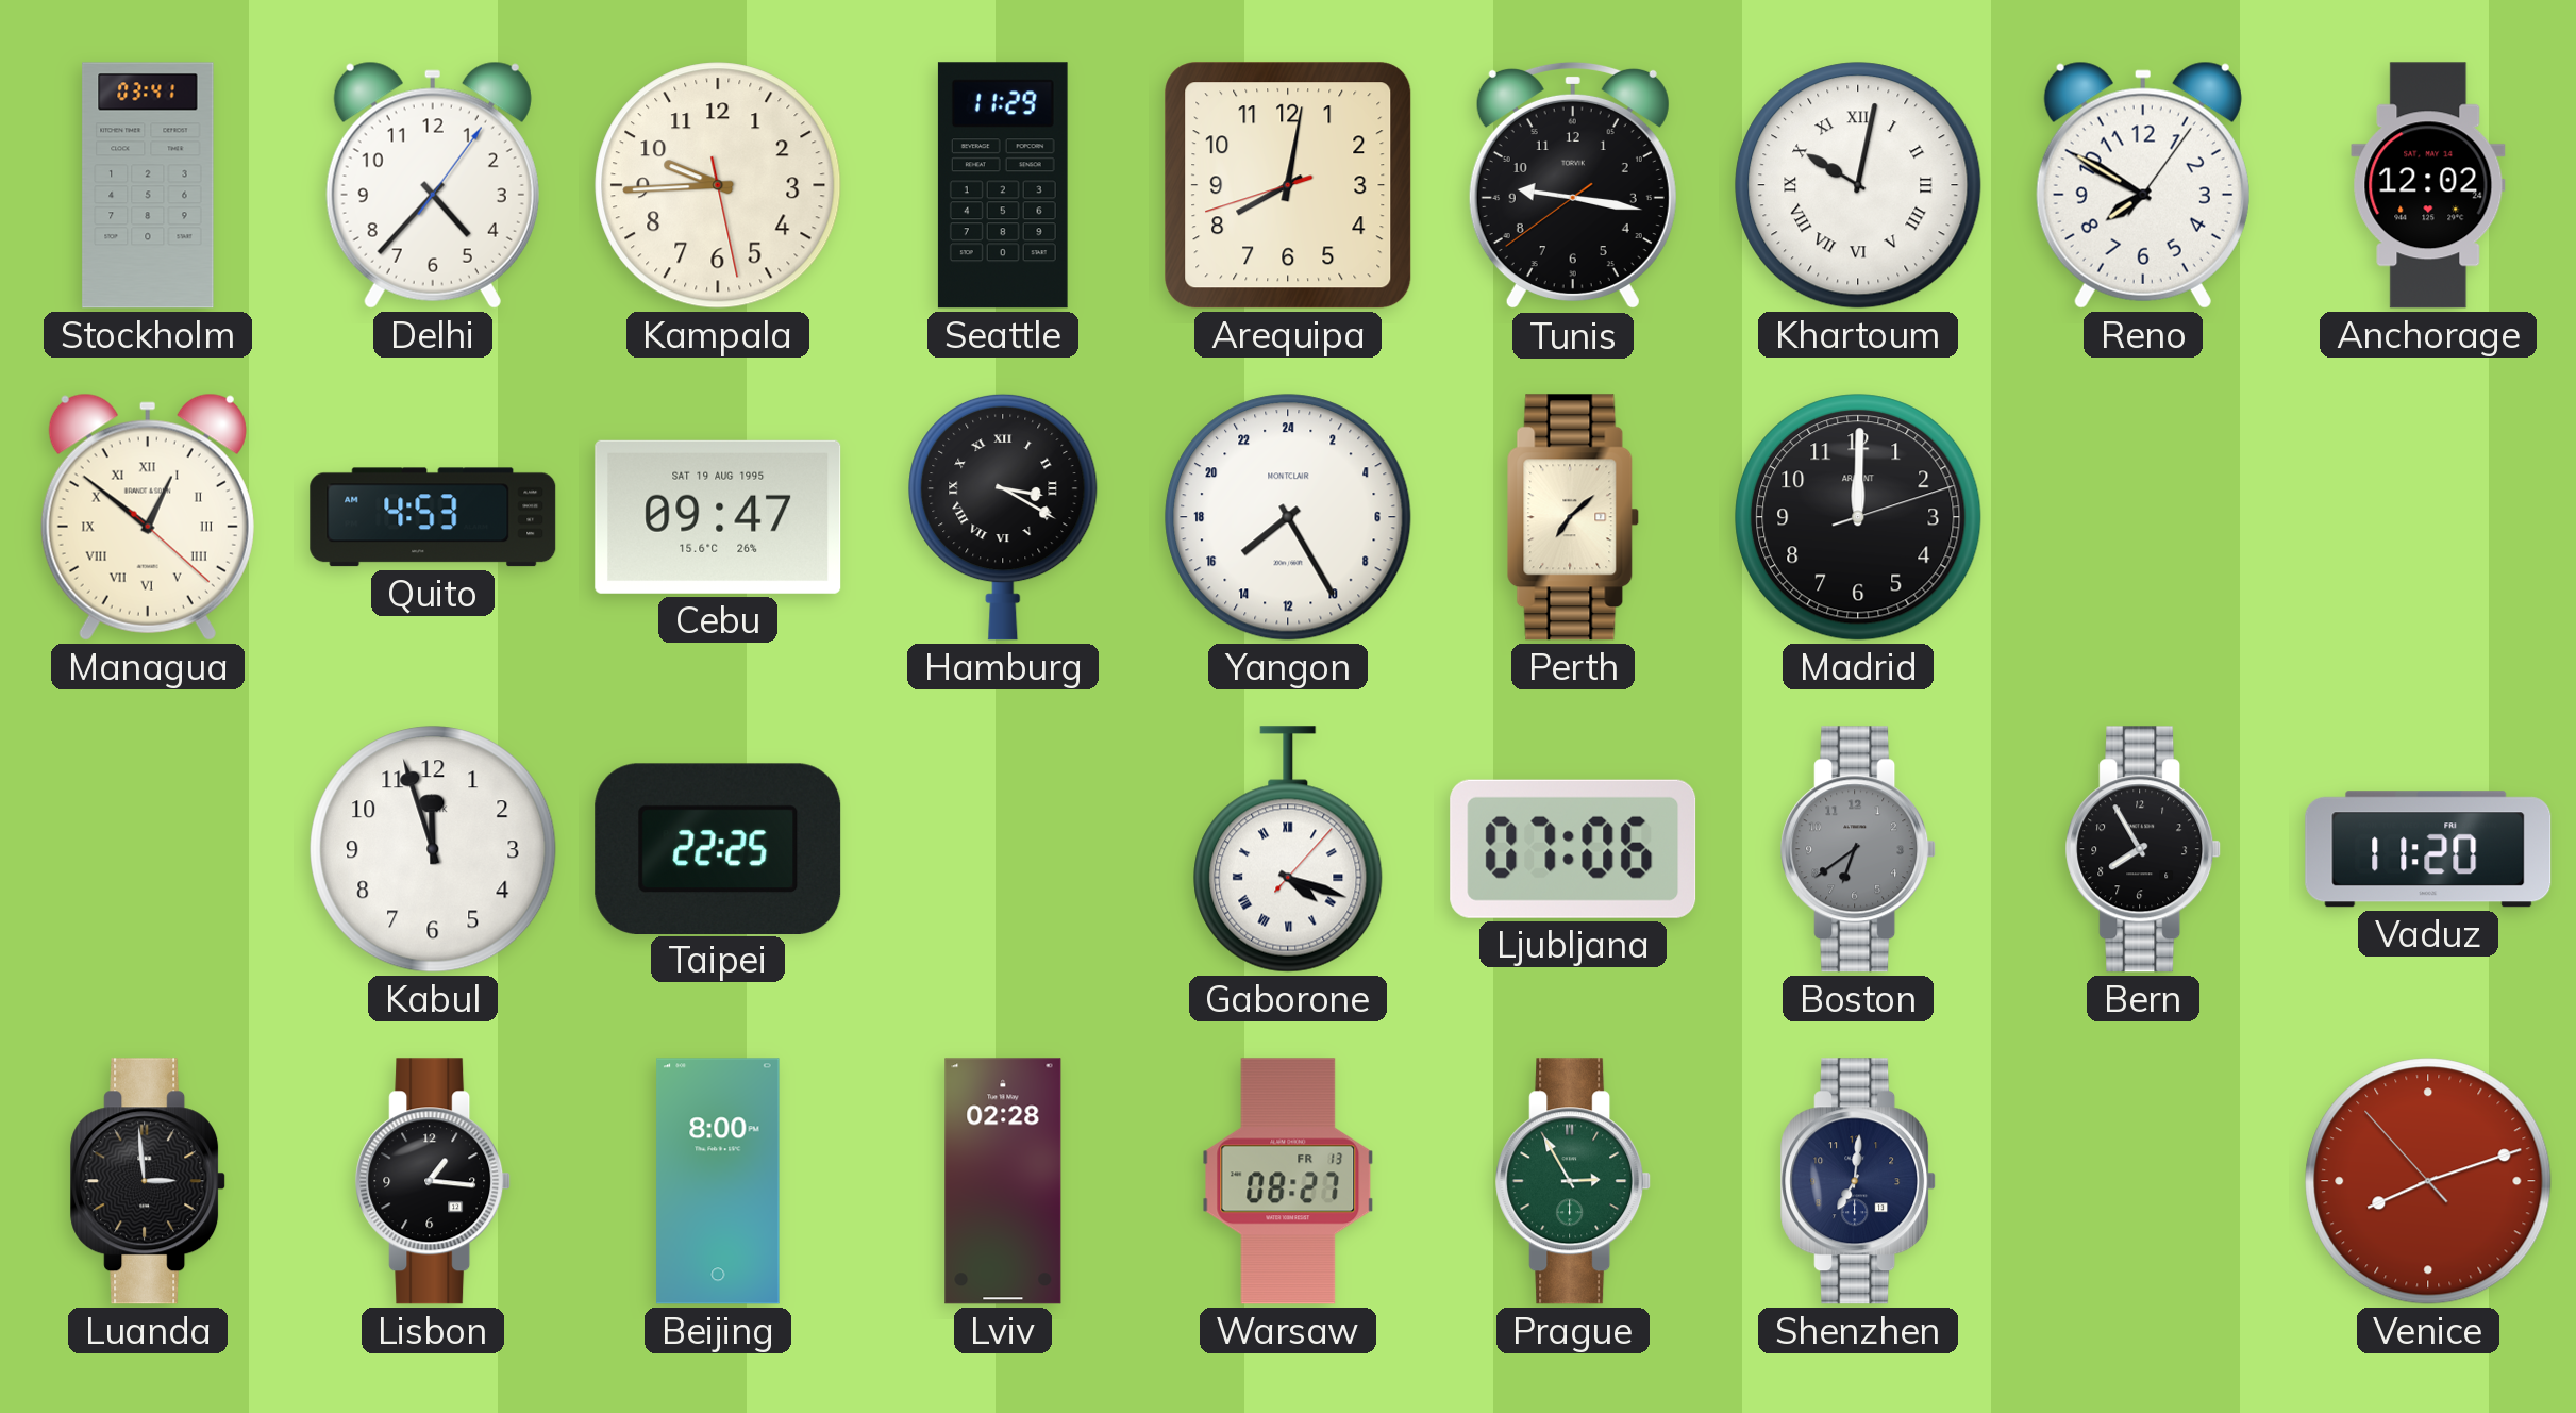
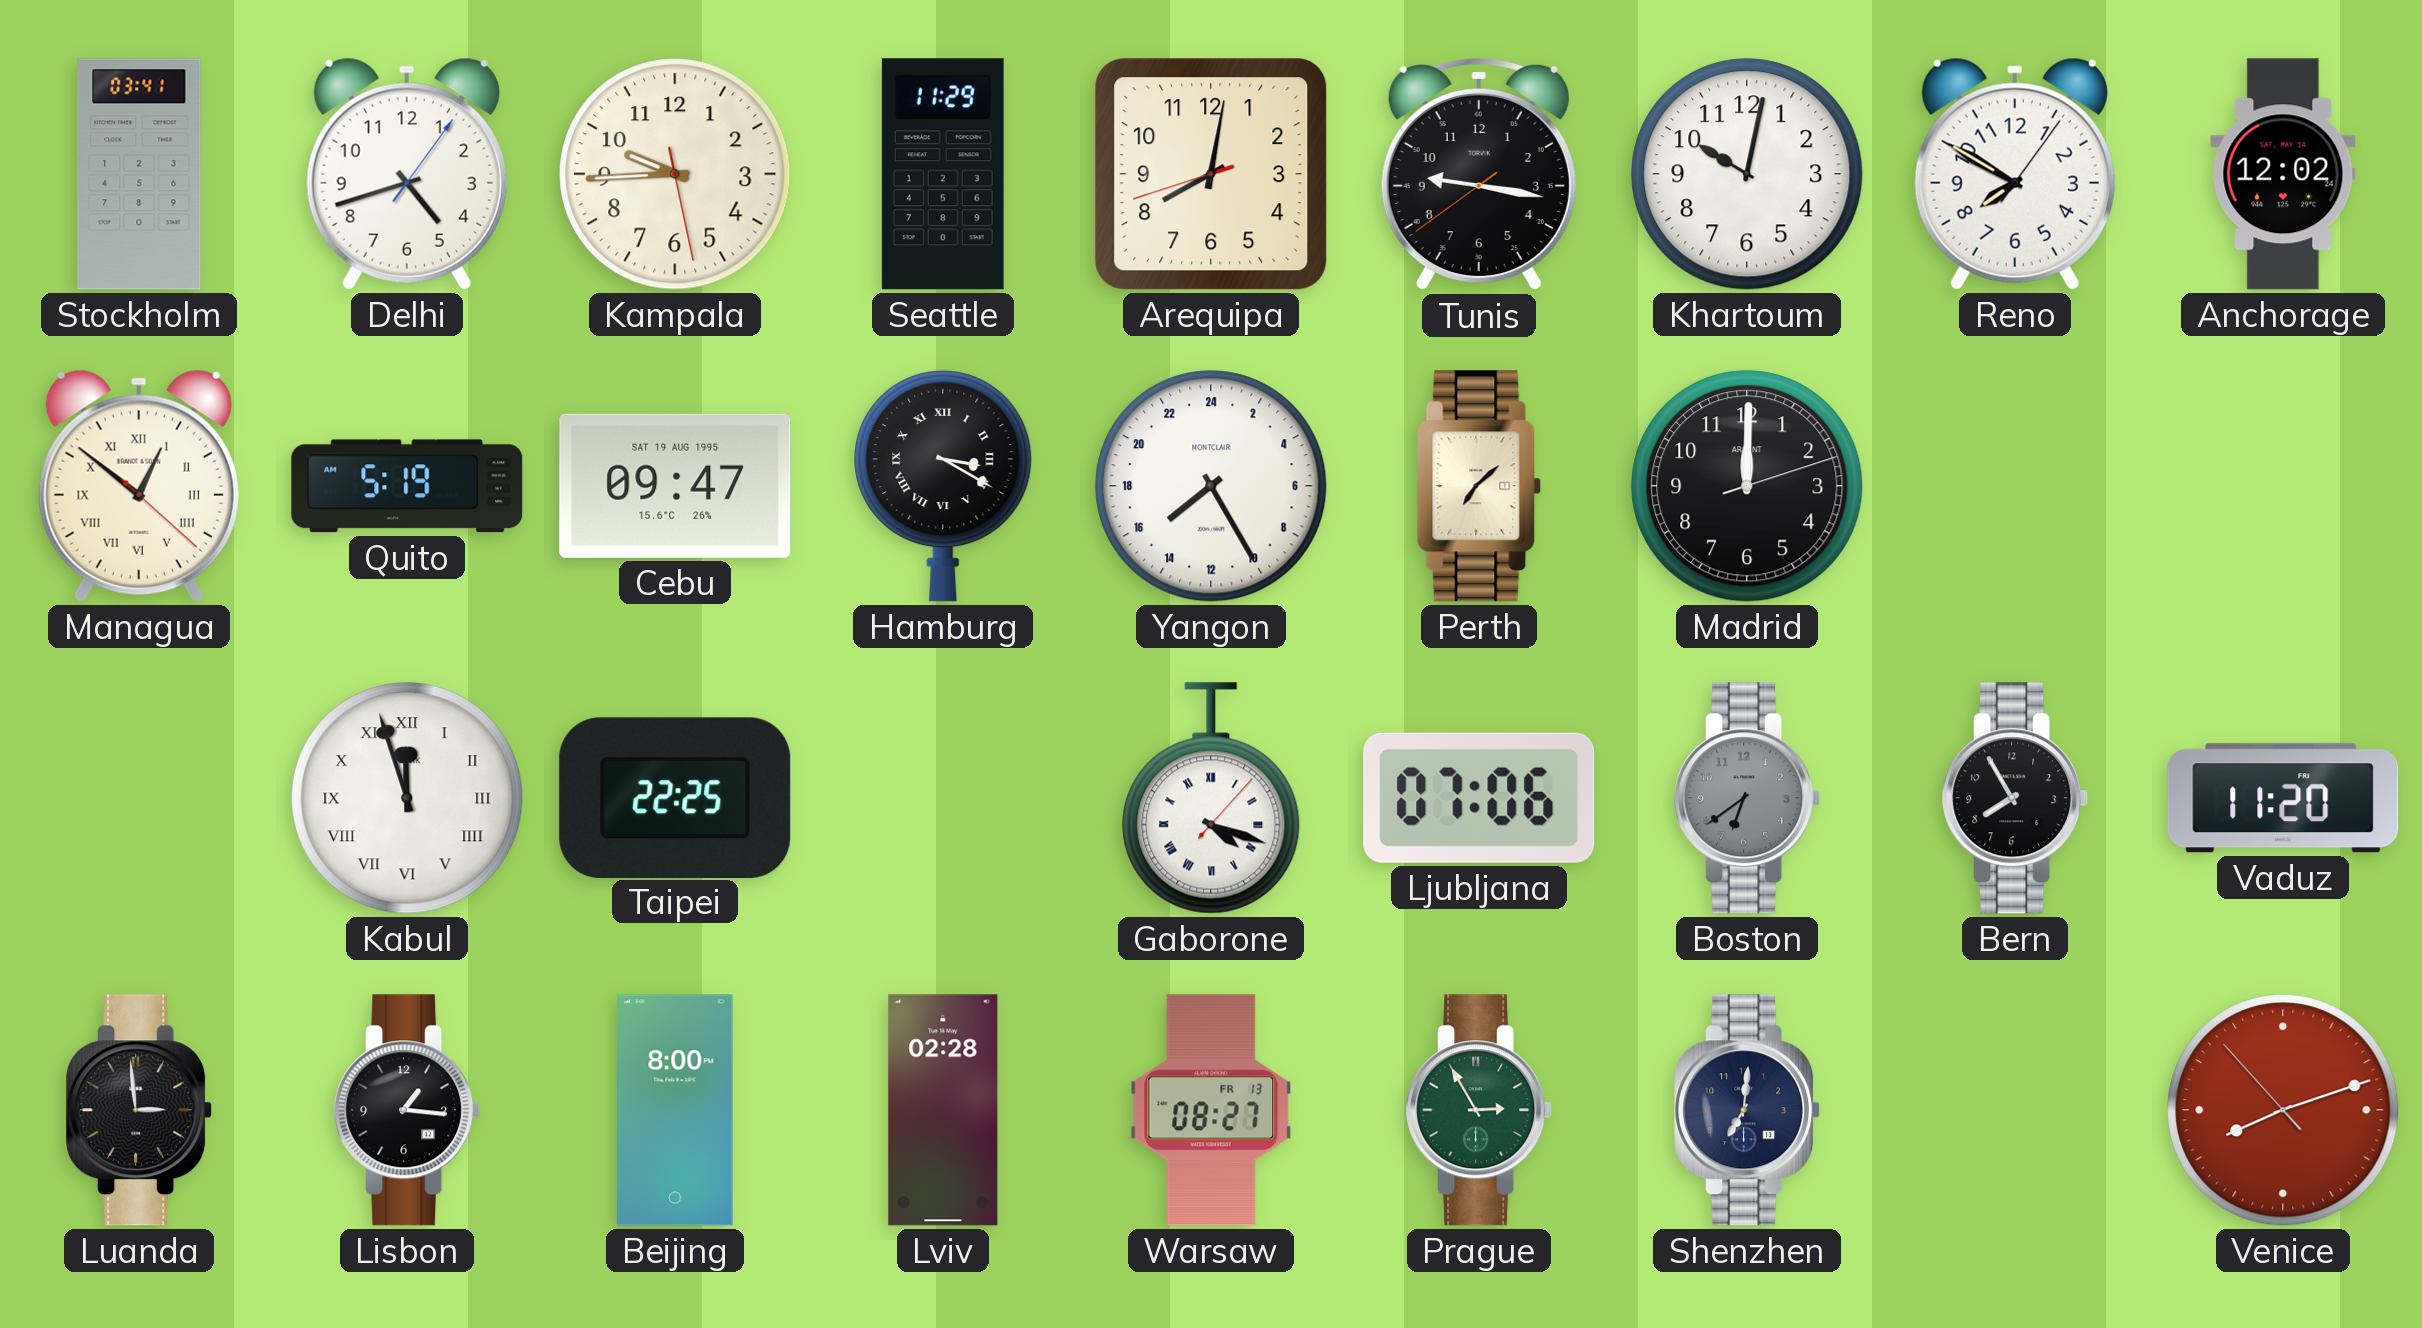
Delhi: 4:37 -> 4:42
Khartoum numerals: Roman -> Arabic
Quito: 4:53 -> 5:19
Kabul numerals: Arabic -> Roman
